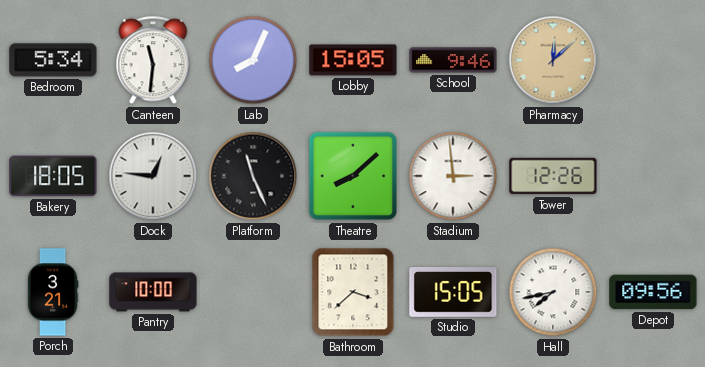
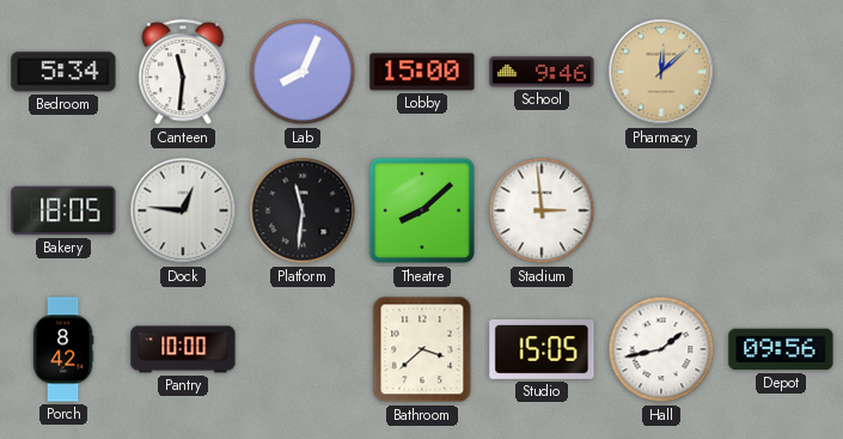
Lobby: 15:05 -> 15:00
Platform: 11:26 -> 11:31
Tower: 12:26 -> none
Porch: 3:21 -> 8:42
Hall: 7:43 -> 1:43
